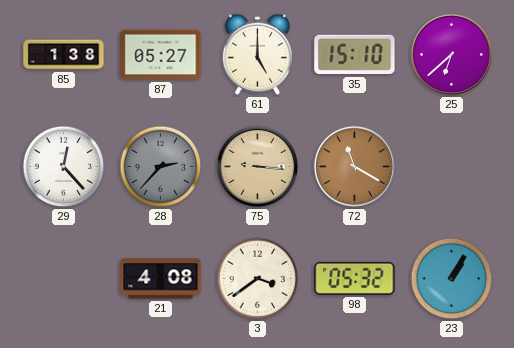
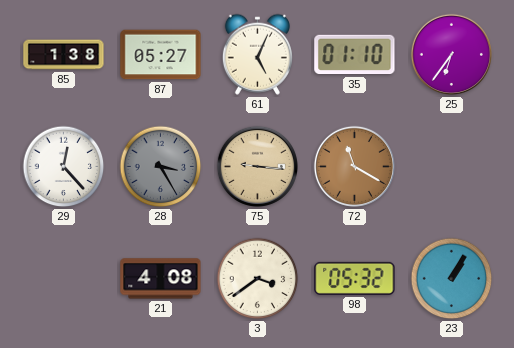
61: 5:00 -> 5:04
35: 15:10 -> 01:10
25: 6:38 -> 6:36
28: 2:37 -> 3:25
